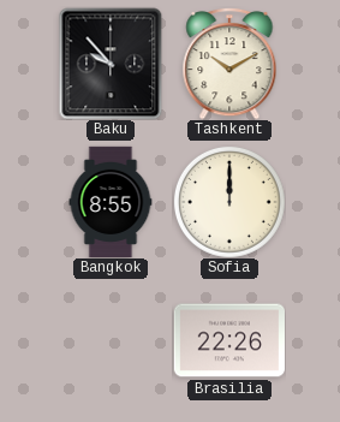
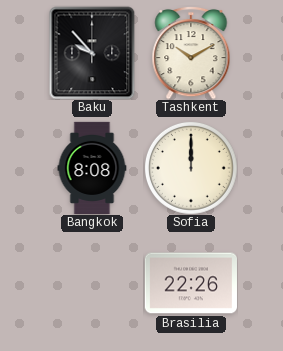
Bangkok: 8:55 -> 8:08
